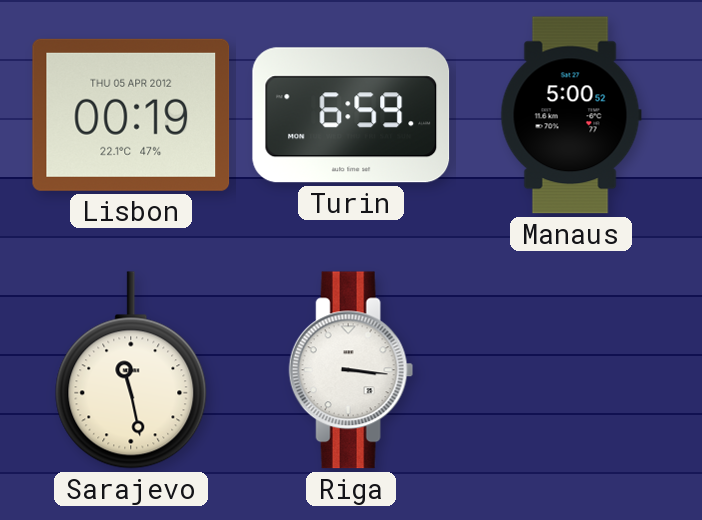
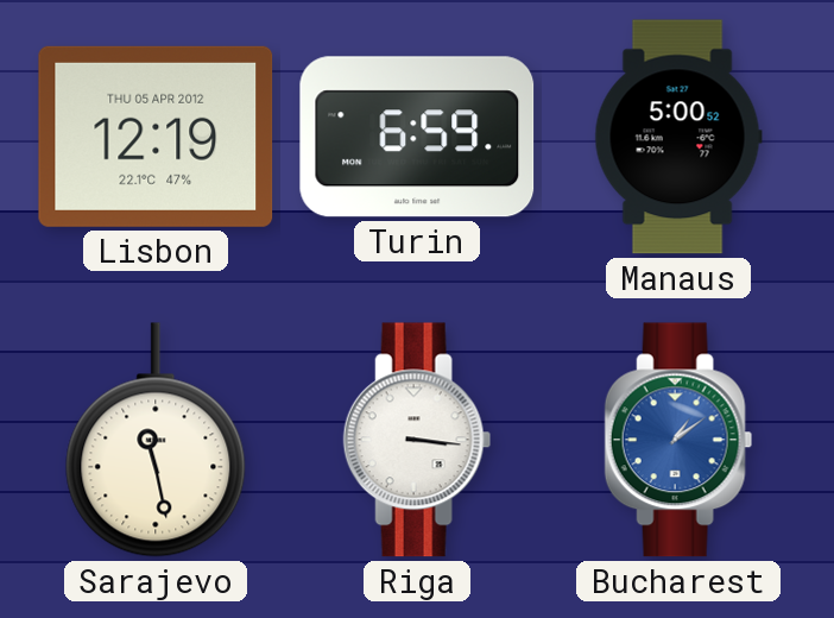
Lisbon: 00:19 -> 12:19
Bucharest: none -> 1:09
